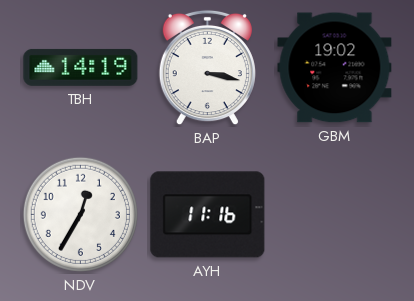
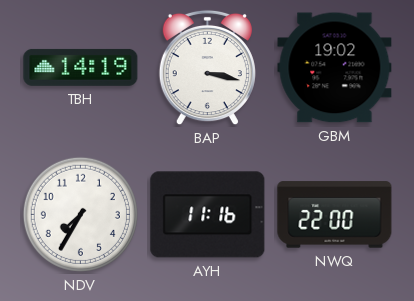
NDV: 12:35 -> 7:35
NWQ: none -> 22:00
